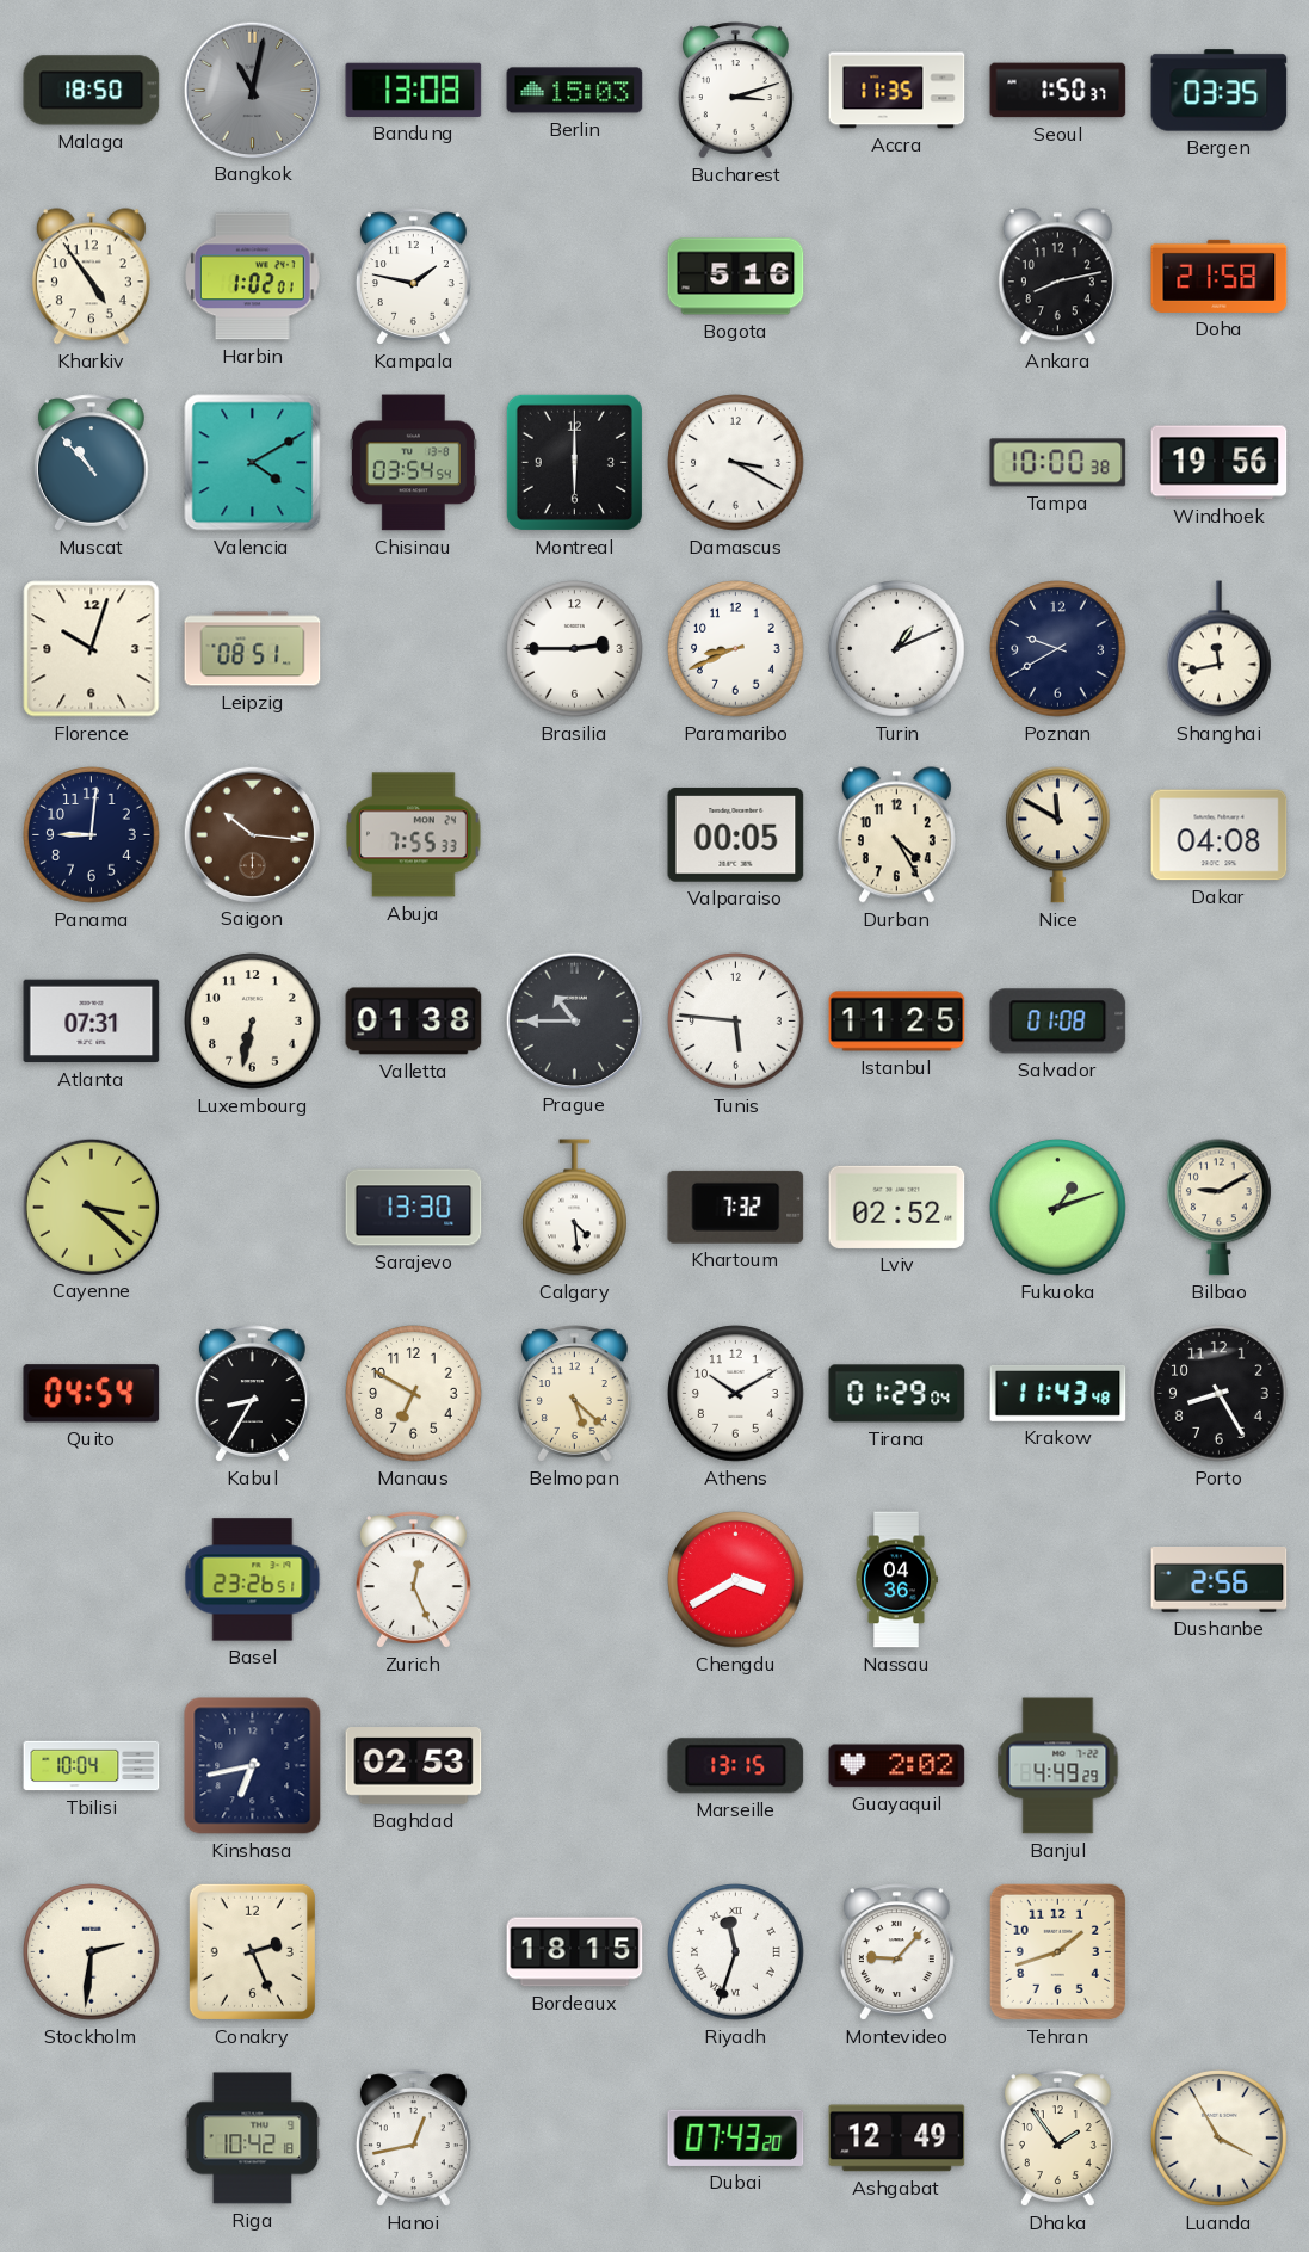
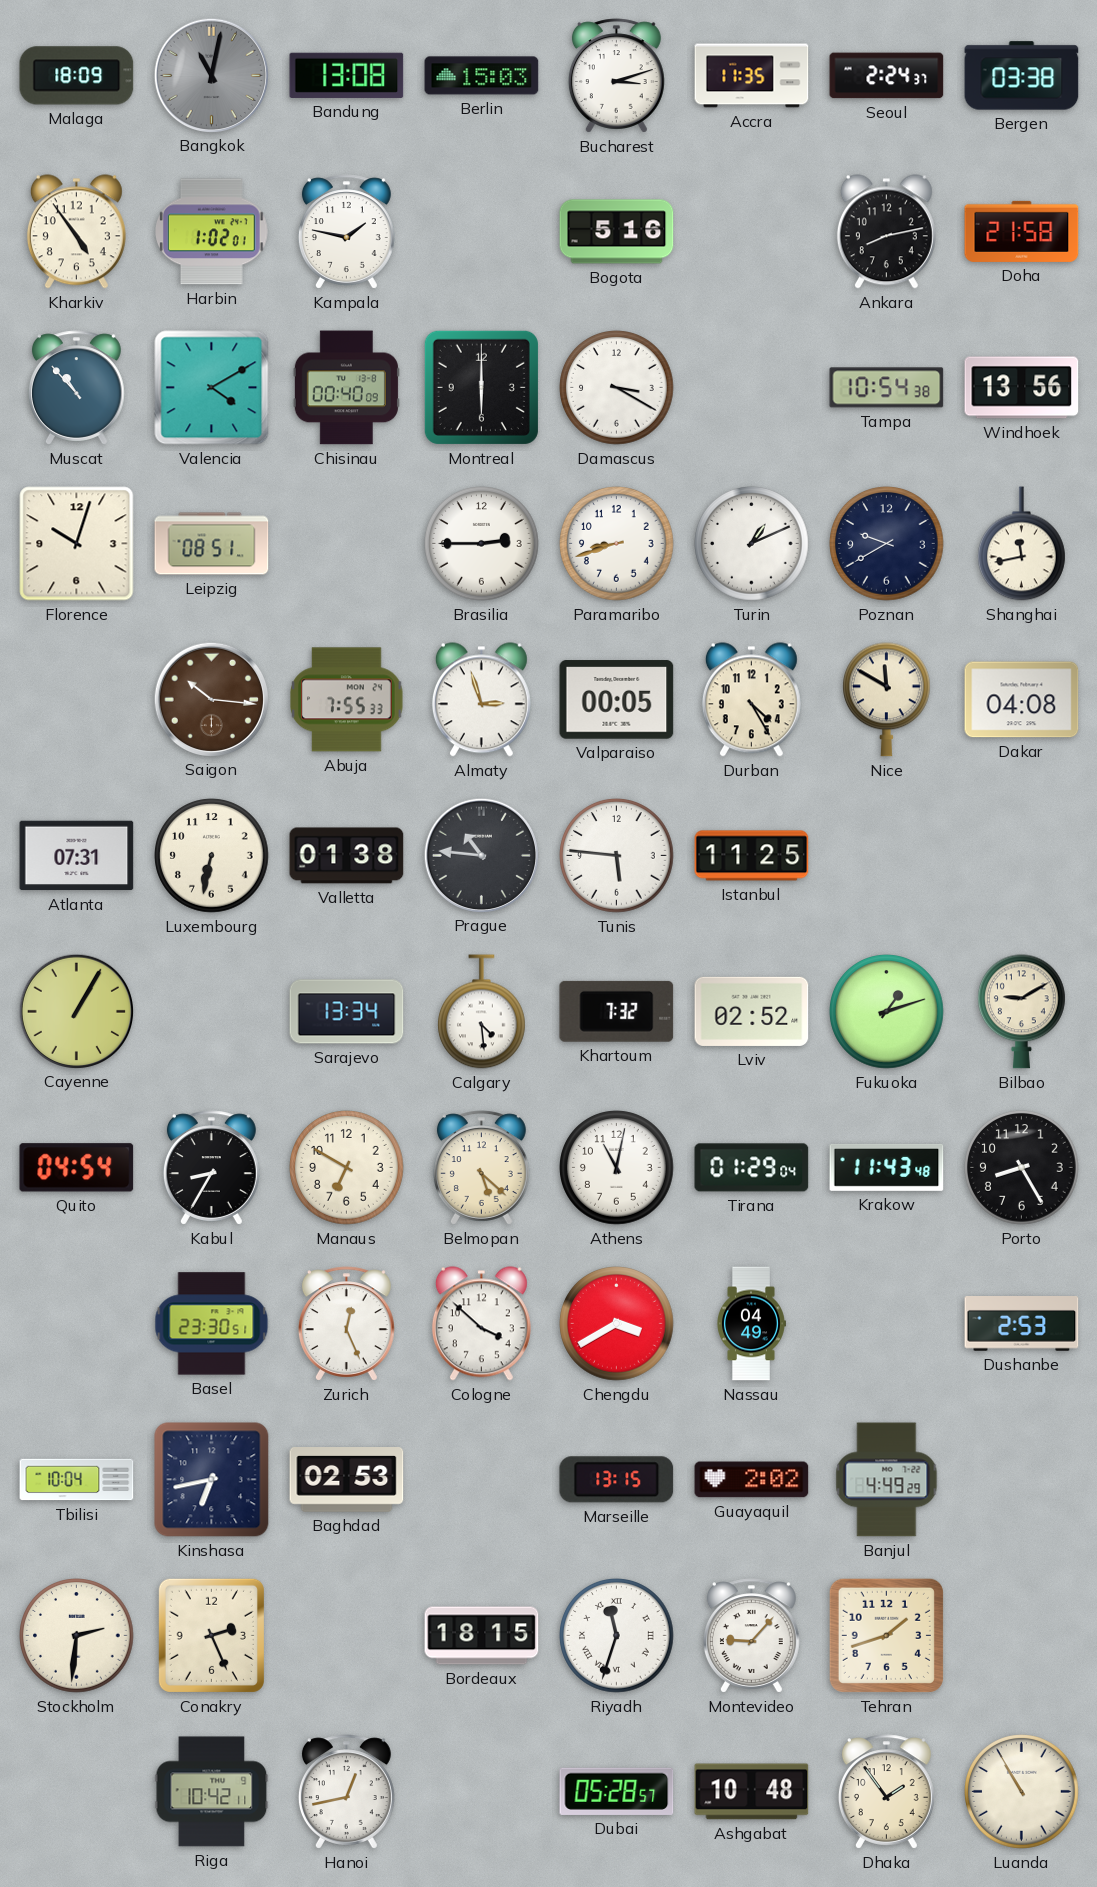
Malaga: 18:50 -> 18:09
Seoul: 1:50 -> 2:24
Bergen: 03:35 -> 03:38
Chisinau: 03:54 -> 00:40
Tampa: 10:00 -> 10:54
Windhoek: 19:56 -> 13:56
Paramaribo: 8:41 -> 8:42
Panama: 9:01 -> none
Almaty: none -> 2:57
Prague: 10:45 -> 10:46
Salvador: 01:08 -> none
Cayenne: 3:22 -> 1:05
Sarajevo: 13:30 -> 13:34
Athens: 10:10 -> 11:02
Basel: 23:26 -> 23:30
Cologne: none -> 3:52
Nassau: 04:36 -> 04:49
Dushanbe: 2:56 -> 2:53
Riga: 10:42:18 -> 10:42:11
Dubai: 07:43 -> 05:28
Ashgabat: 12:49 -> 10:48
Luanda: 3:55 -> 10:55
